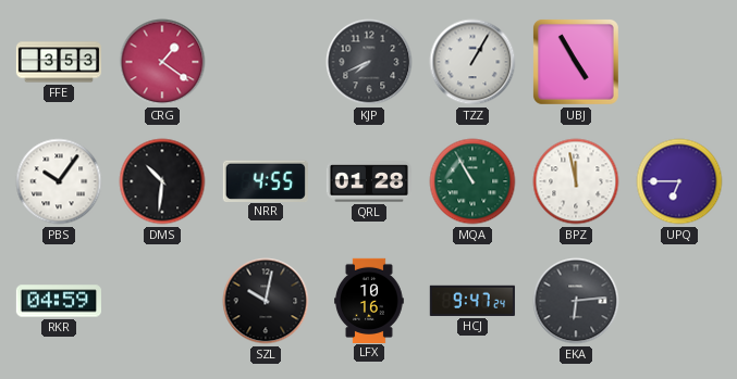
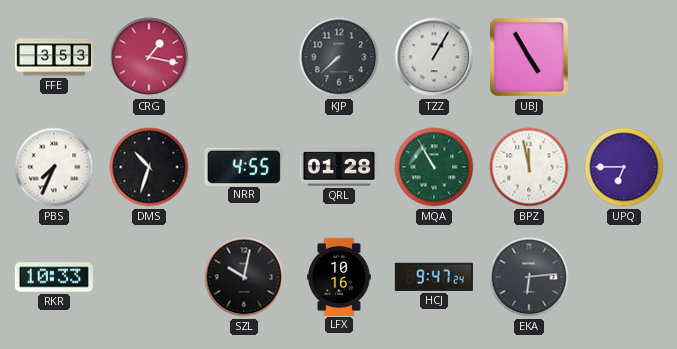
CRG: 1:21 -> 1:17
KJP: 7:41 -> 7:38
PBS: 10:06 -> 7:34
DMS: 10:31 -> 10:33
RKR: 04:59 -> 10:33
